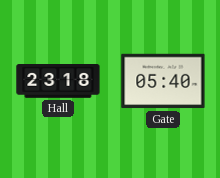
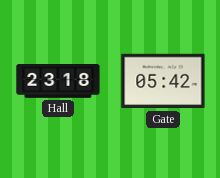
Gate: 05:40 -> 05:42
